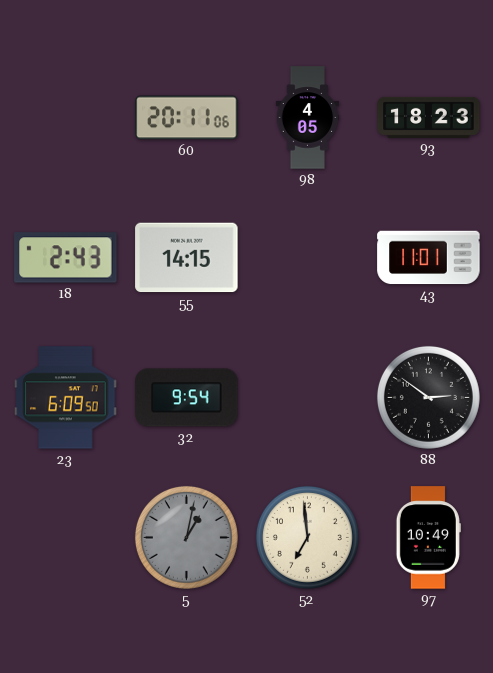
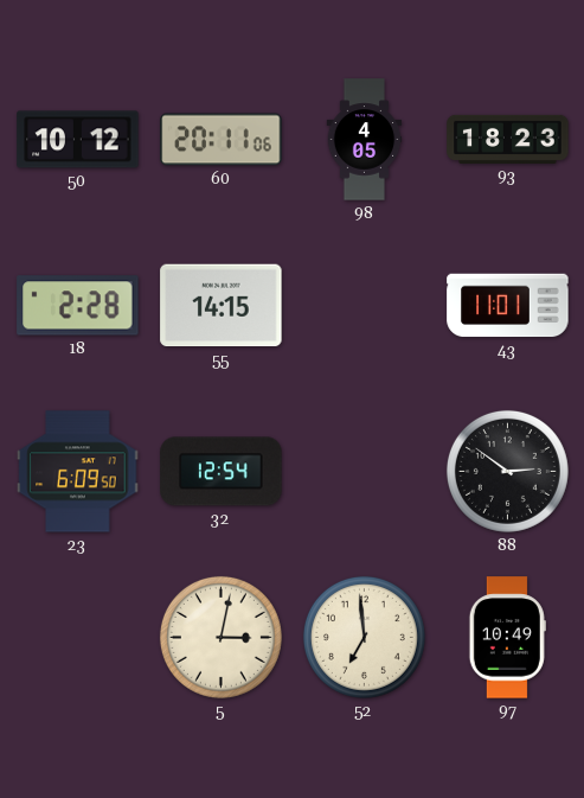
50: none -> 10:12
18: 2:43 -> 2:28
32: 9:54 -> 12:54
5: 1:02 -> 3:02
5 dial: grey -> cream
